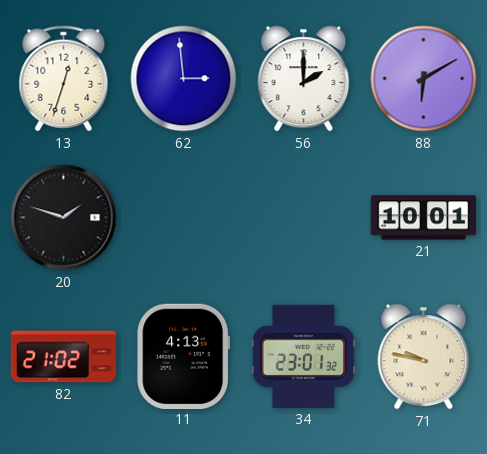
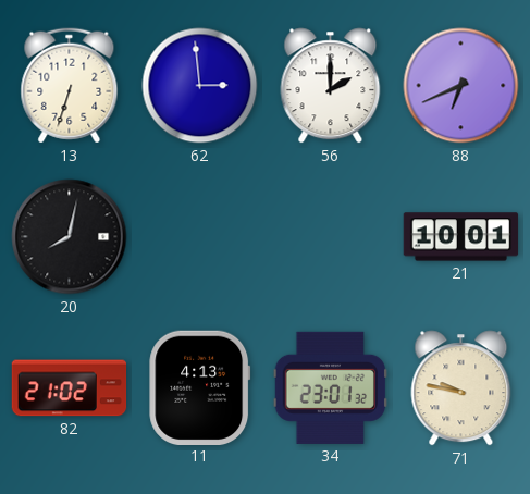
13: 12:33 -> 6:33
88: 6:10 -> 6:41
20: 1:48 -> 8:02
